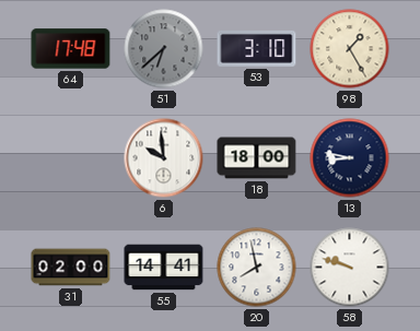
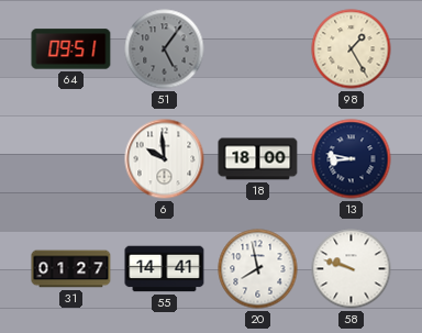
64: 17:48 -> 09:51
51: 6:38 -> 5:06
53: 3:10 -> none
31: 02:00 -> 01:27
